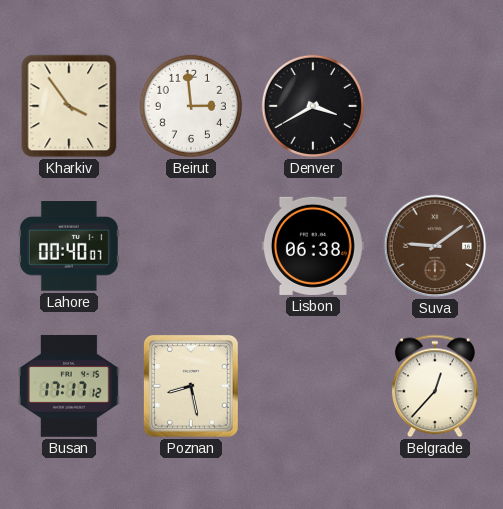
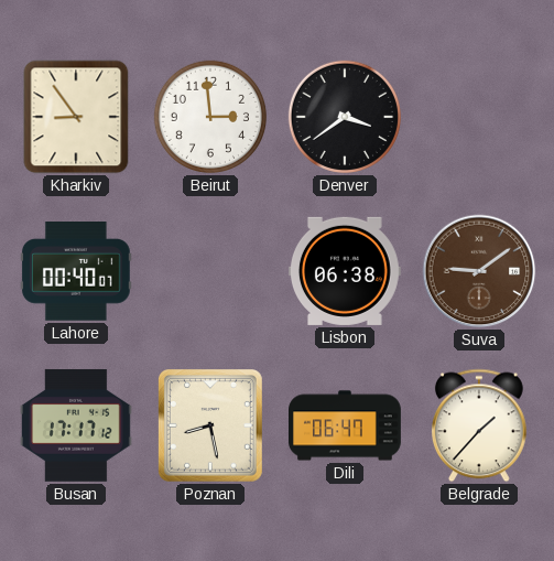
Kharkiv: 3:54 -> 8:54
Denver: 3:40 -> 3:39
Dili: none -> 06:47
Belgrade: 12:37 -> 1:37
